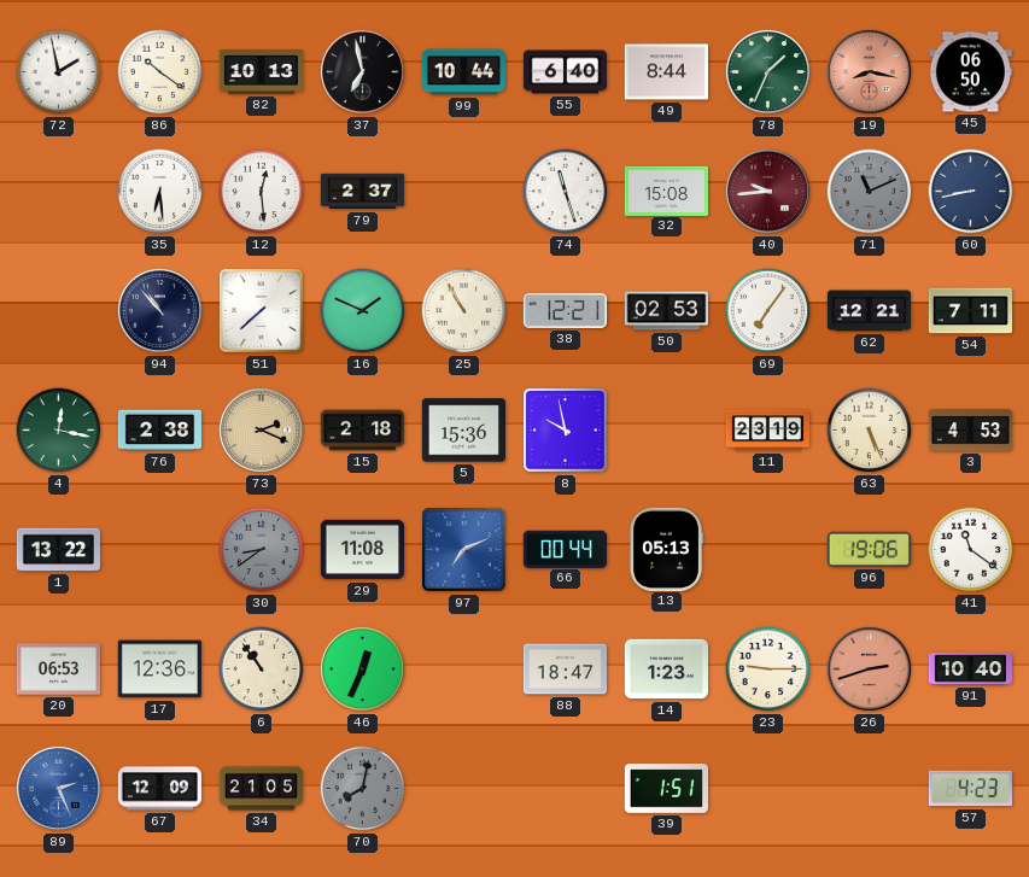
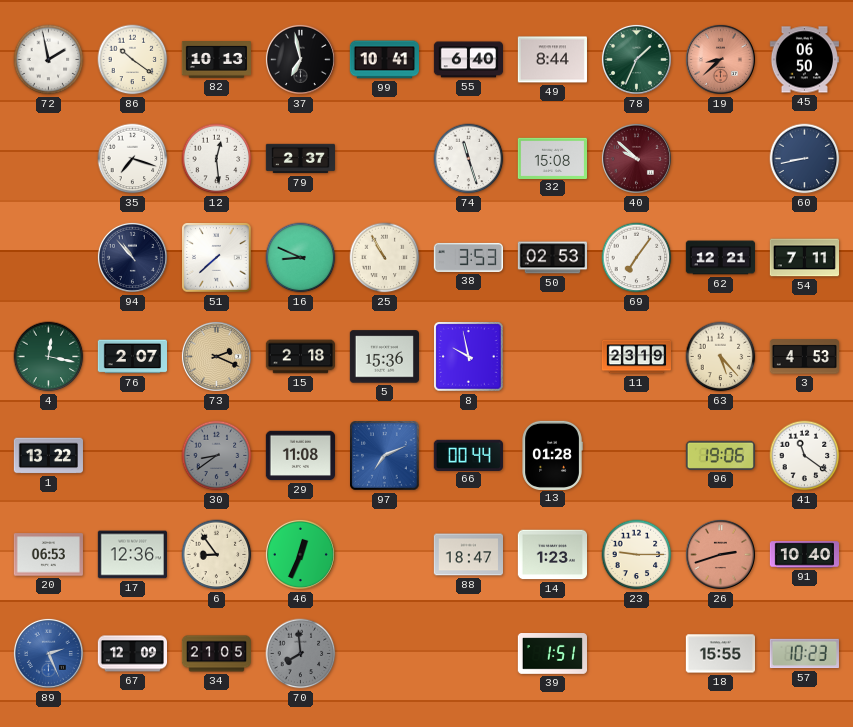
99: 10:44 -> 10:41
19: 8:17 -> 8:38
35: 6:29 -> 7:18
40: 9:44 -> 9:52
71: 11:11 -> none
16: 1:49 -> 8:49
38: 12:21 -> 3:53
76: 2:38 -> 2:07
63: 5:26 -> 5:23
13: 05:13 -> 01:28
6: 10:54 -> 8:54
70: 8:02 -> 7:59
18: none -> 15:55
57: 4:23 -> 10:23
